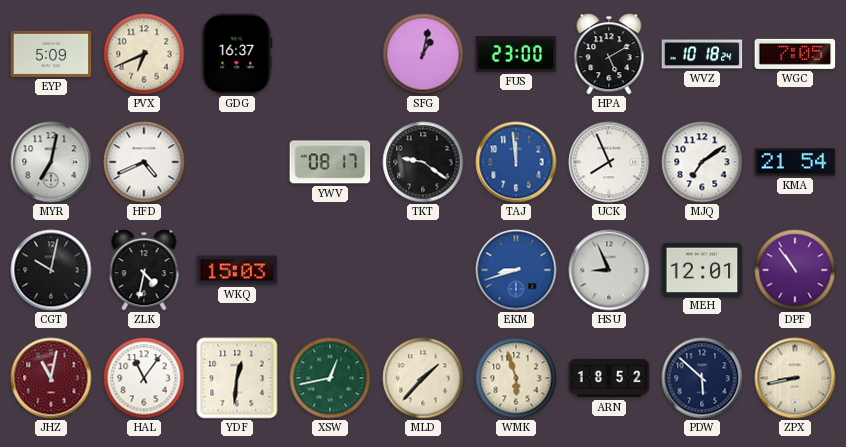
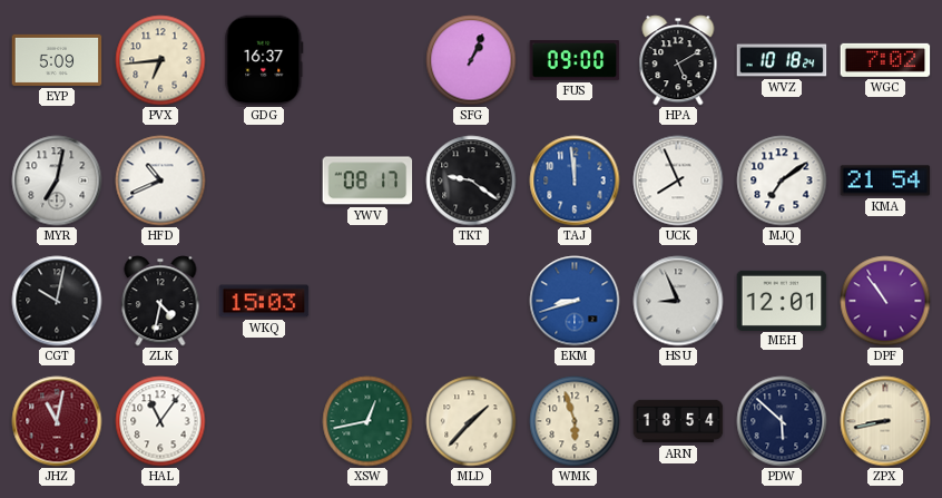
PVX: 6:41 -> 6:44
SFG: 1:02 -> 1:04
FUS: 23:00 -> 09:00
WGC: 7:05 -> 7:02
HFD: 4:41 -> 10:41
YDF: 12:31 -> none
ARN: 18:52 -> 18:54
